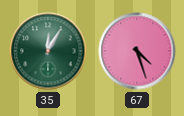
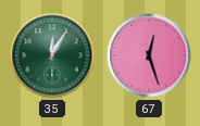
67: 4:27 -> 12:27
